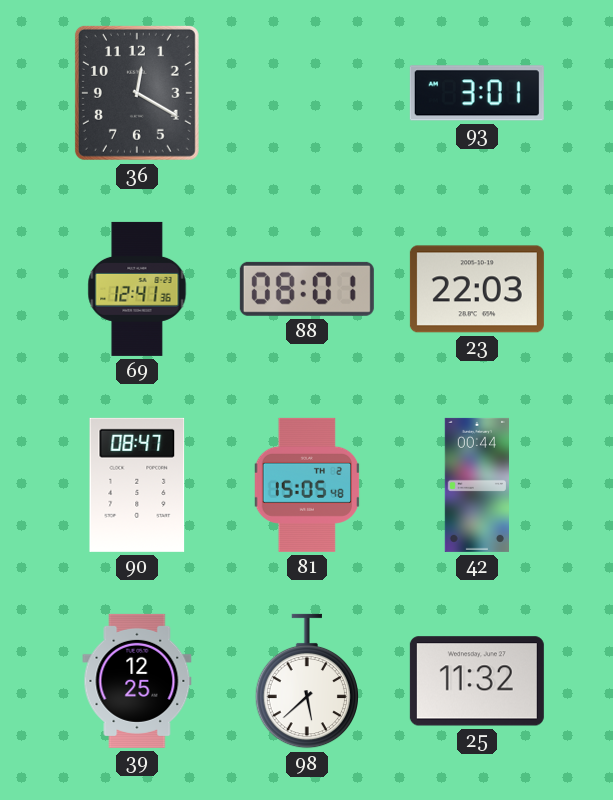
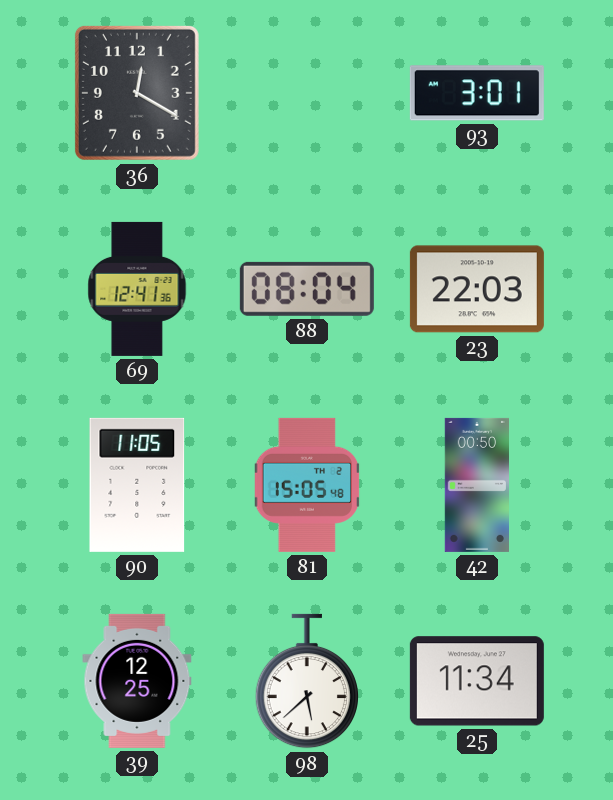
88: 08:01 -> 08:04
90: 08:47 -> 11:05
42: 00:44 -> 00:50
25: 11:32 -> 11:34
